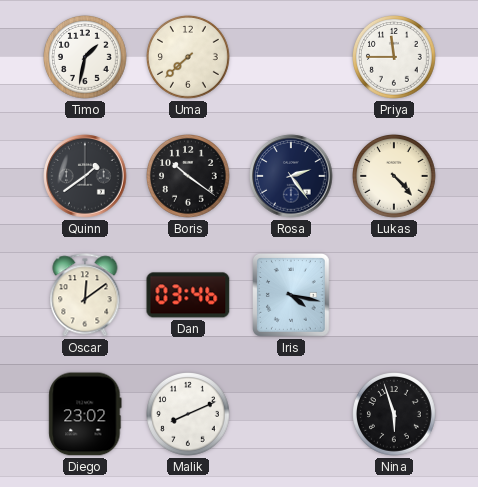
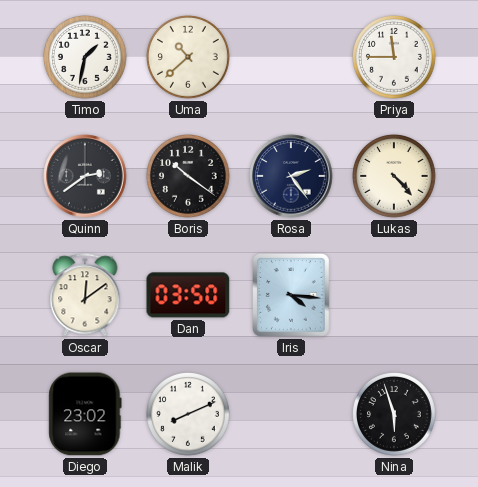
Uma: 7:38 -> 10:38
Quinn: 1:39 -> 2:39
Dan: 03:46 -> 03:50
Iris: 4:17 -> 4:16
